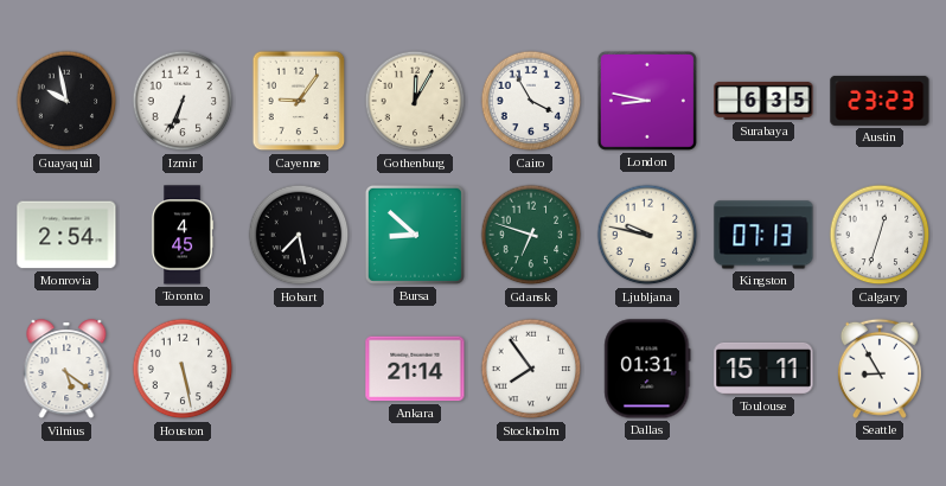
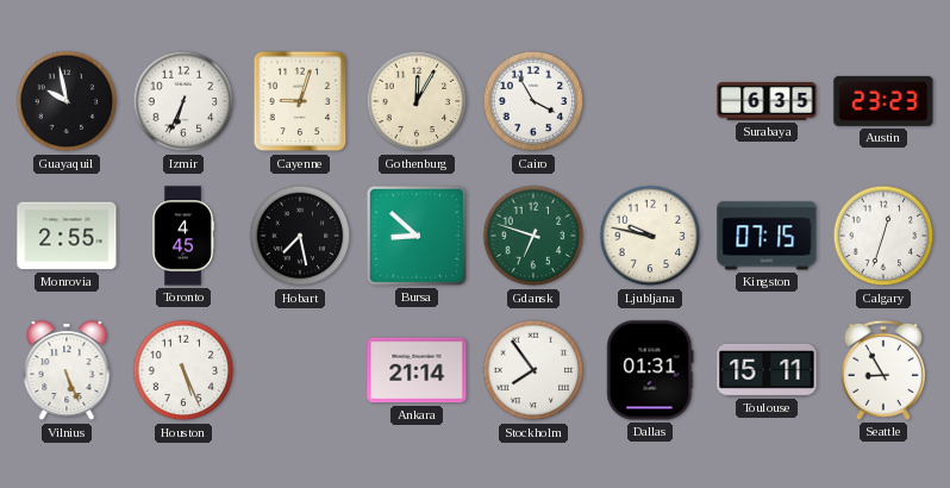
Cayenne: 9:06 -> 9:03
London: 8:47 -> none
Monrovia: 2:54 -> 2:55
Kingston: 07:13 -> 07:15
Vilnius: 5:21 -> 5:26
Houston: 5:28 -> 5:26
